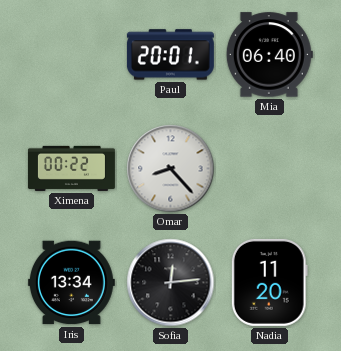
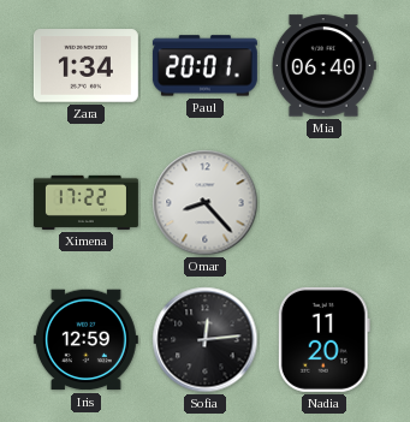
Zara: none -> 1:34
Ximena: 00:22 -> 17:22
Iris: 13:34 -> 12:59
